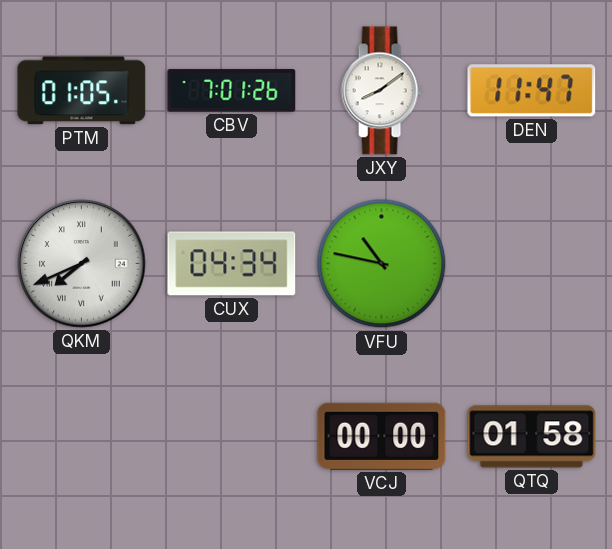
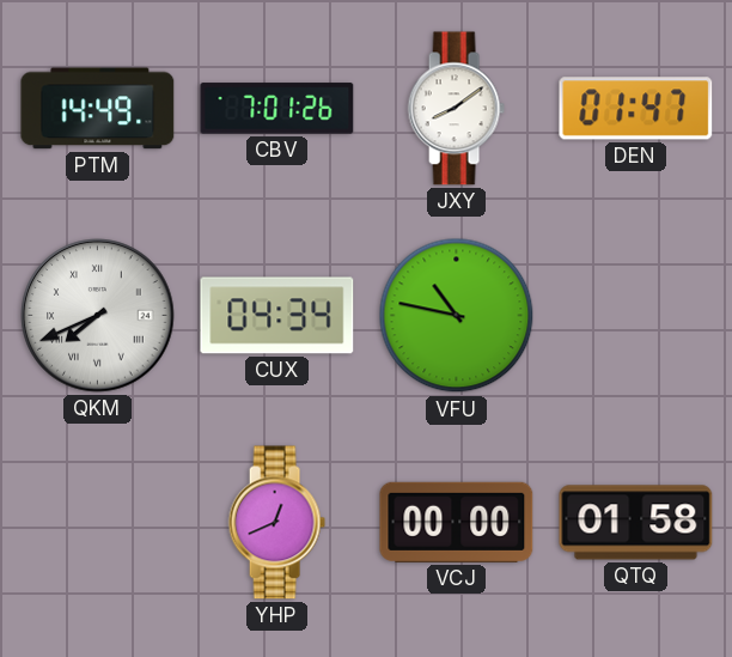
PTM: 01:05 -> 14:49
DEN: 11:47 -> 01:47
YHP: none -> 12:41
